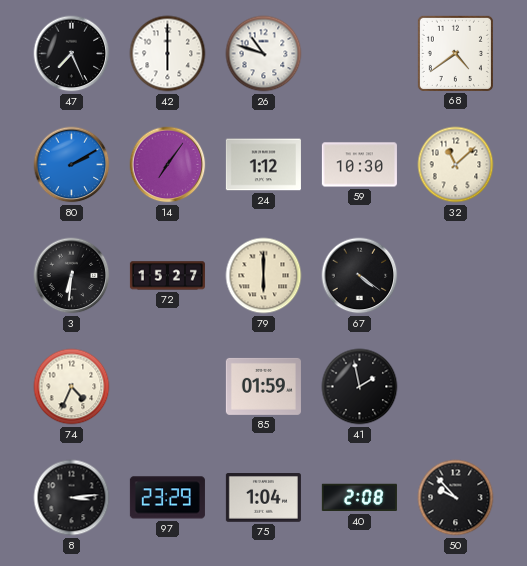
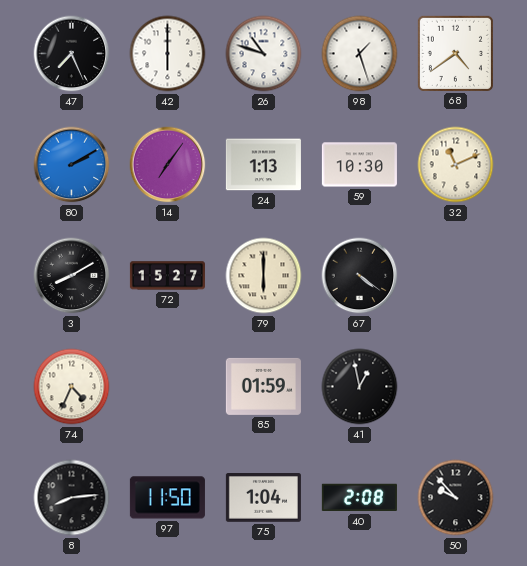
98: none -> 1:27
24: 1:12 -> 1:13
32: 11:08 -> 11:11
3: 6:31 -> 8:10
41: 1:58 -> 12:58
8: 3:14 -> 8:14
97: 23:29 -> 11:50
